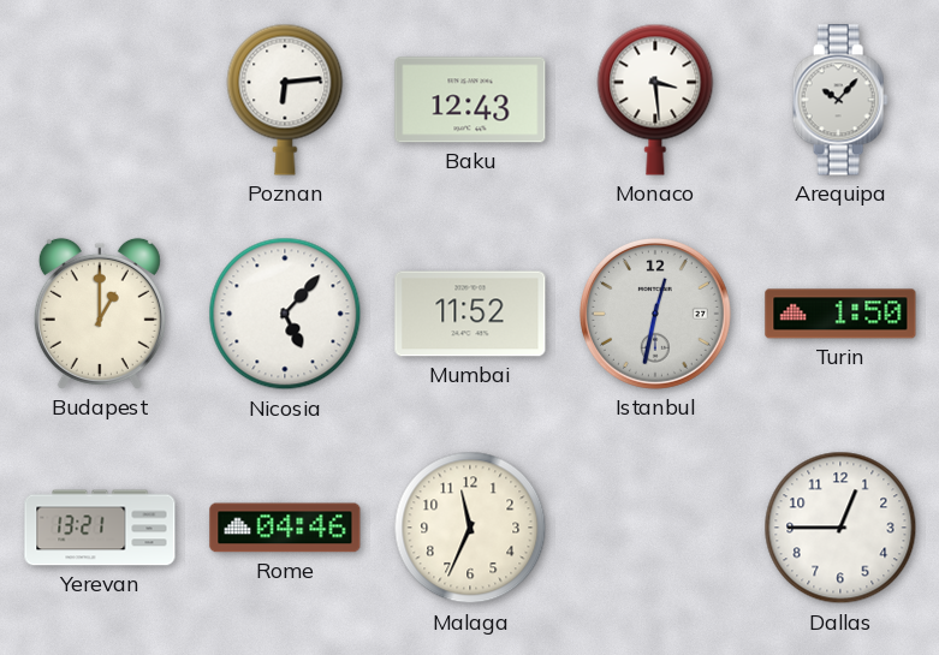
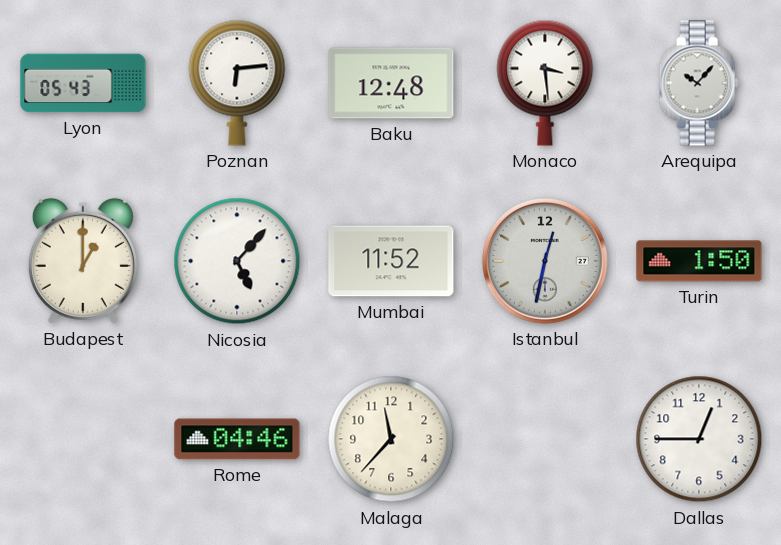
Lyon: none -> 05:43
Baku: 12:43 -> 12:48
Yerevan: 13:21 -> none
Malaga: 11:34 -> 11:37
